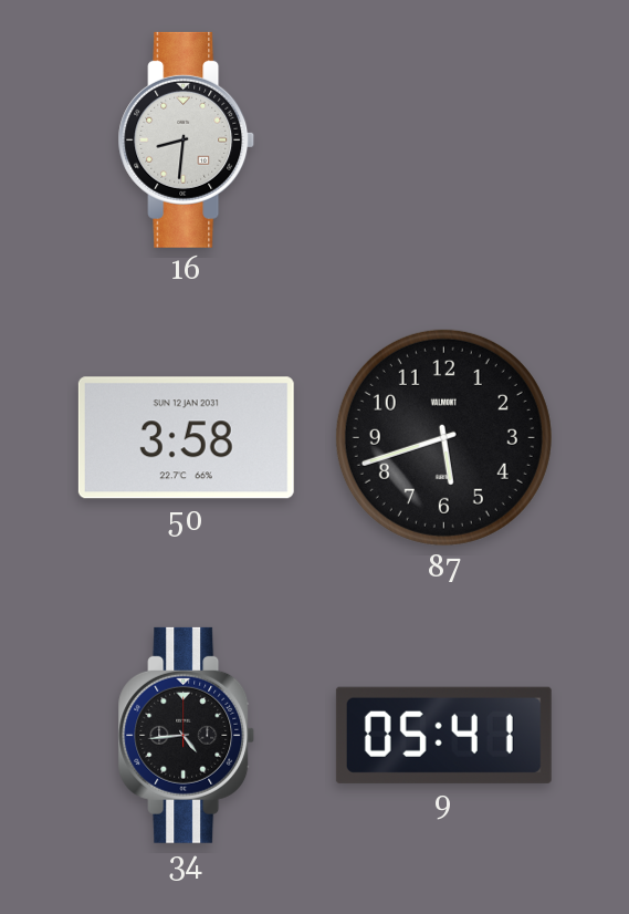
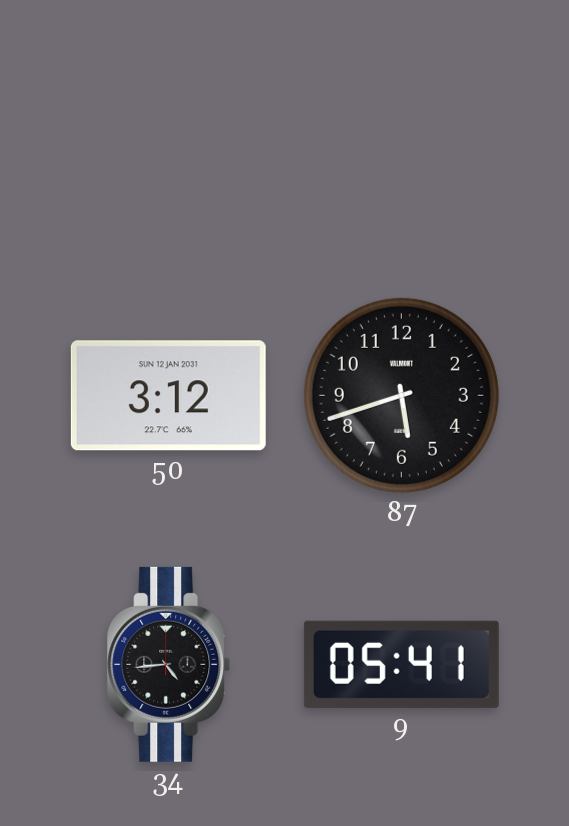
16: 8:31 -> none
50: 3:58 -> 3:12
